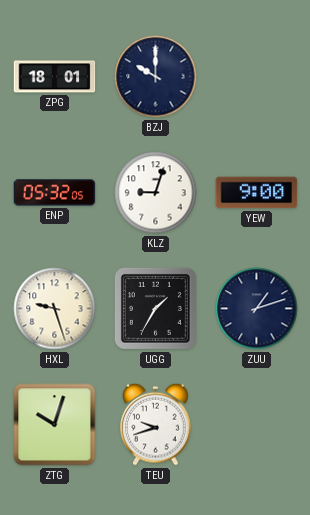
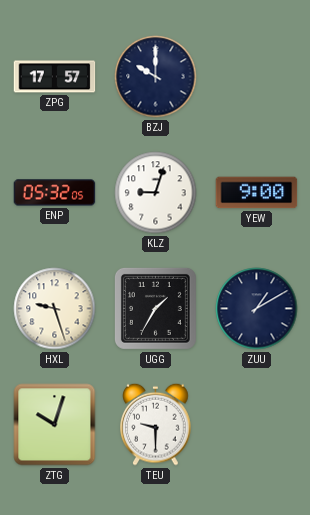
ZPG: 18:01 -> 17:57
ZUU: 1:12 -> 1:10
TEU: 9:42 -> 9:30
